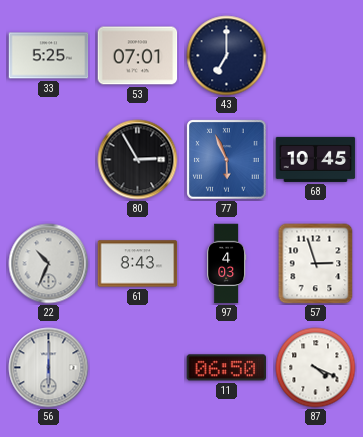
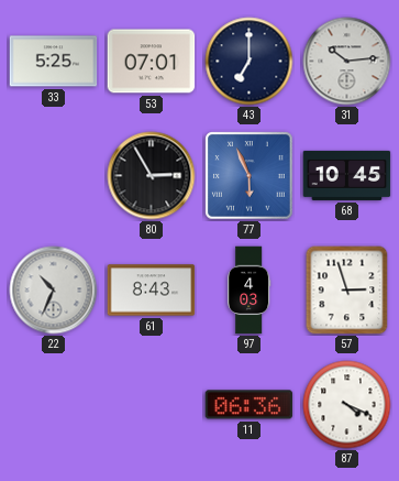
31: none -> 10:14
56: 6:00 -> none
11: 06:50 -> 06:36
